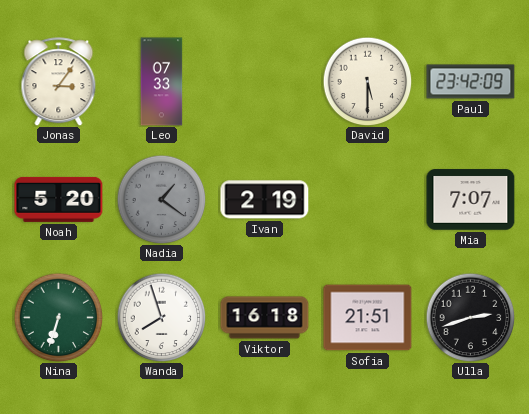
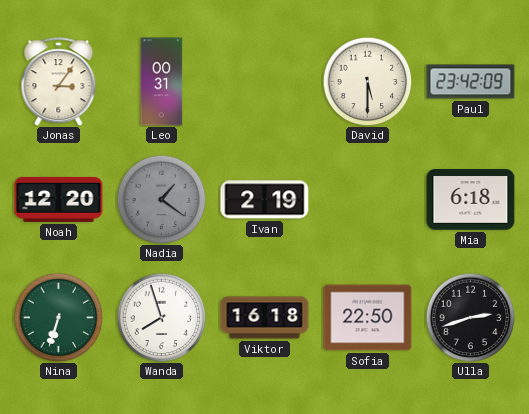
Leo: 07:33 -> 00:31
Noah: 5:20 -> 12:20
Mia: 7:07 -> 6:18
Sofia: 21:51 -> 22:50
